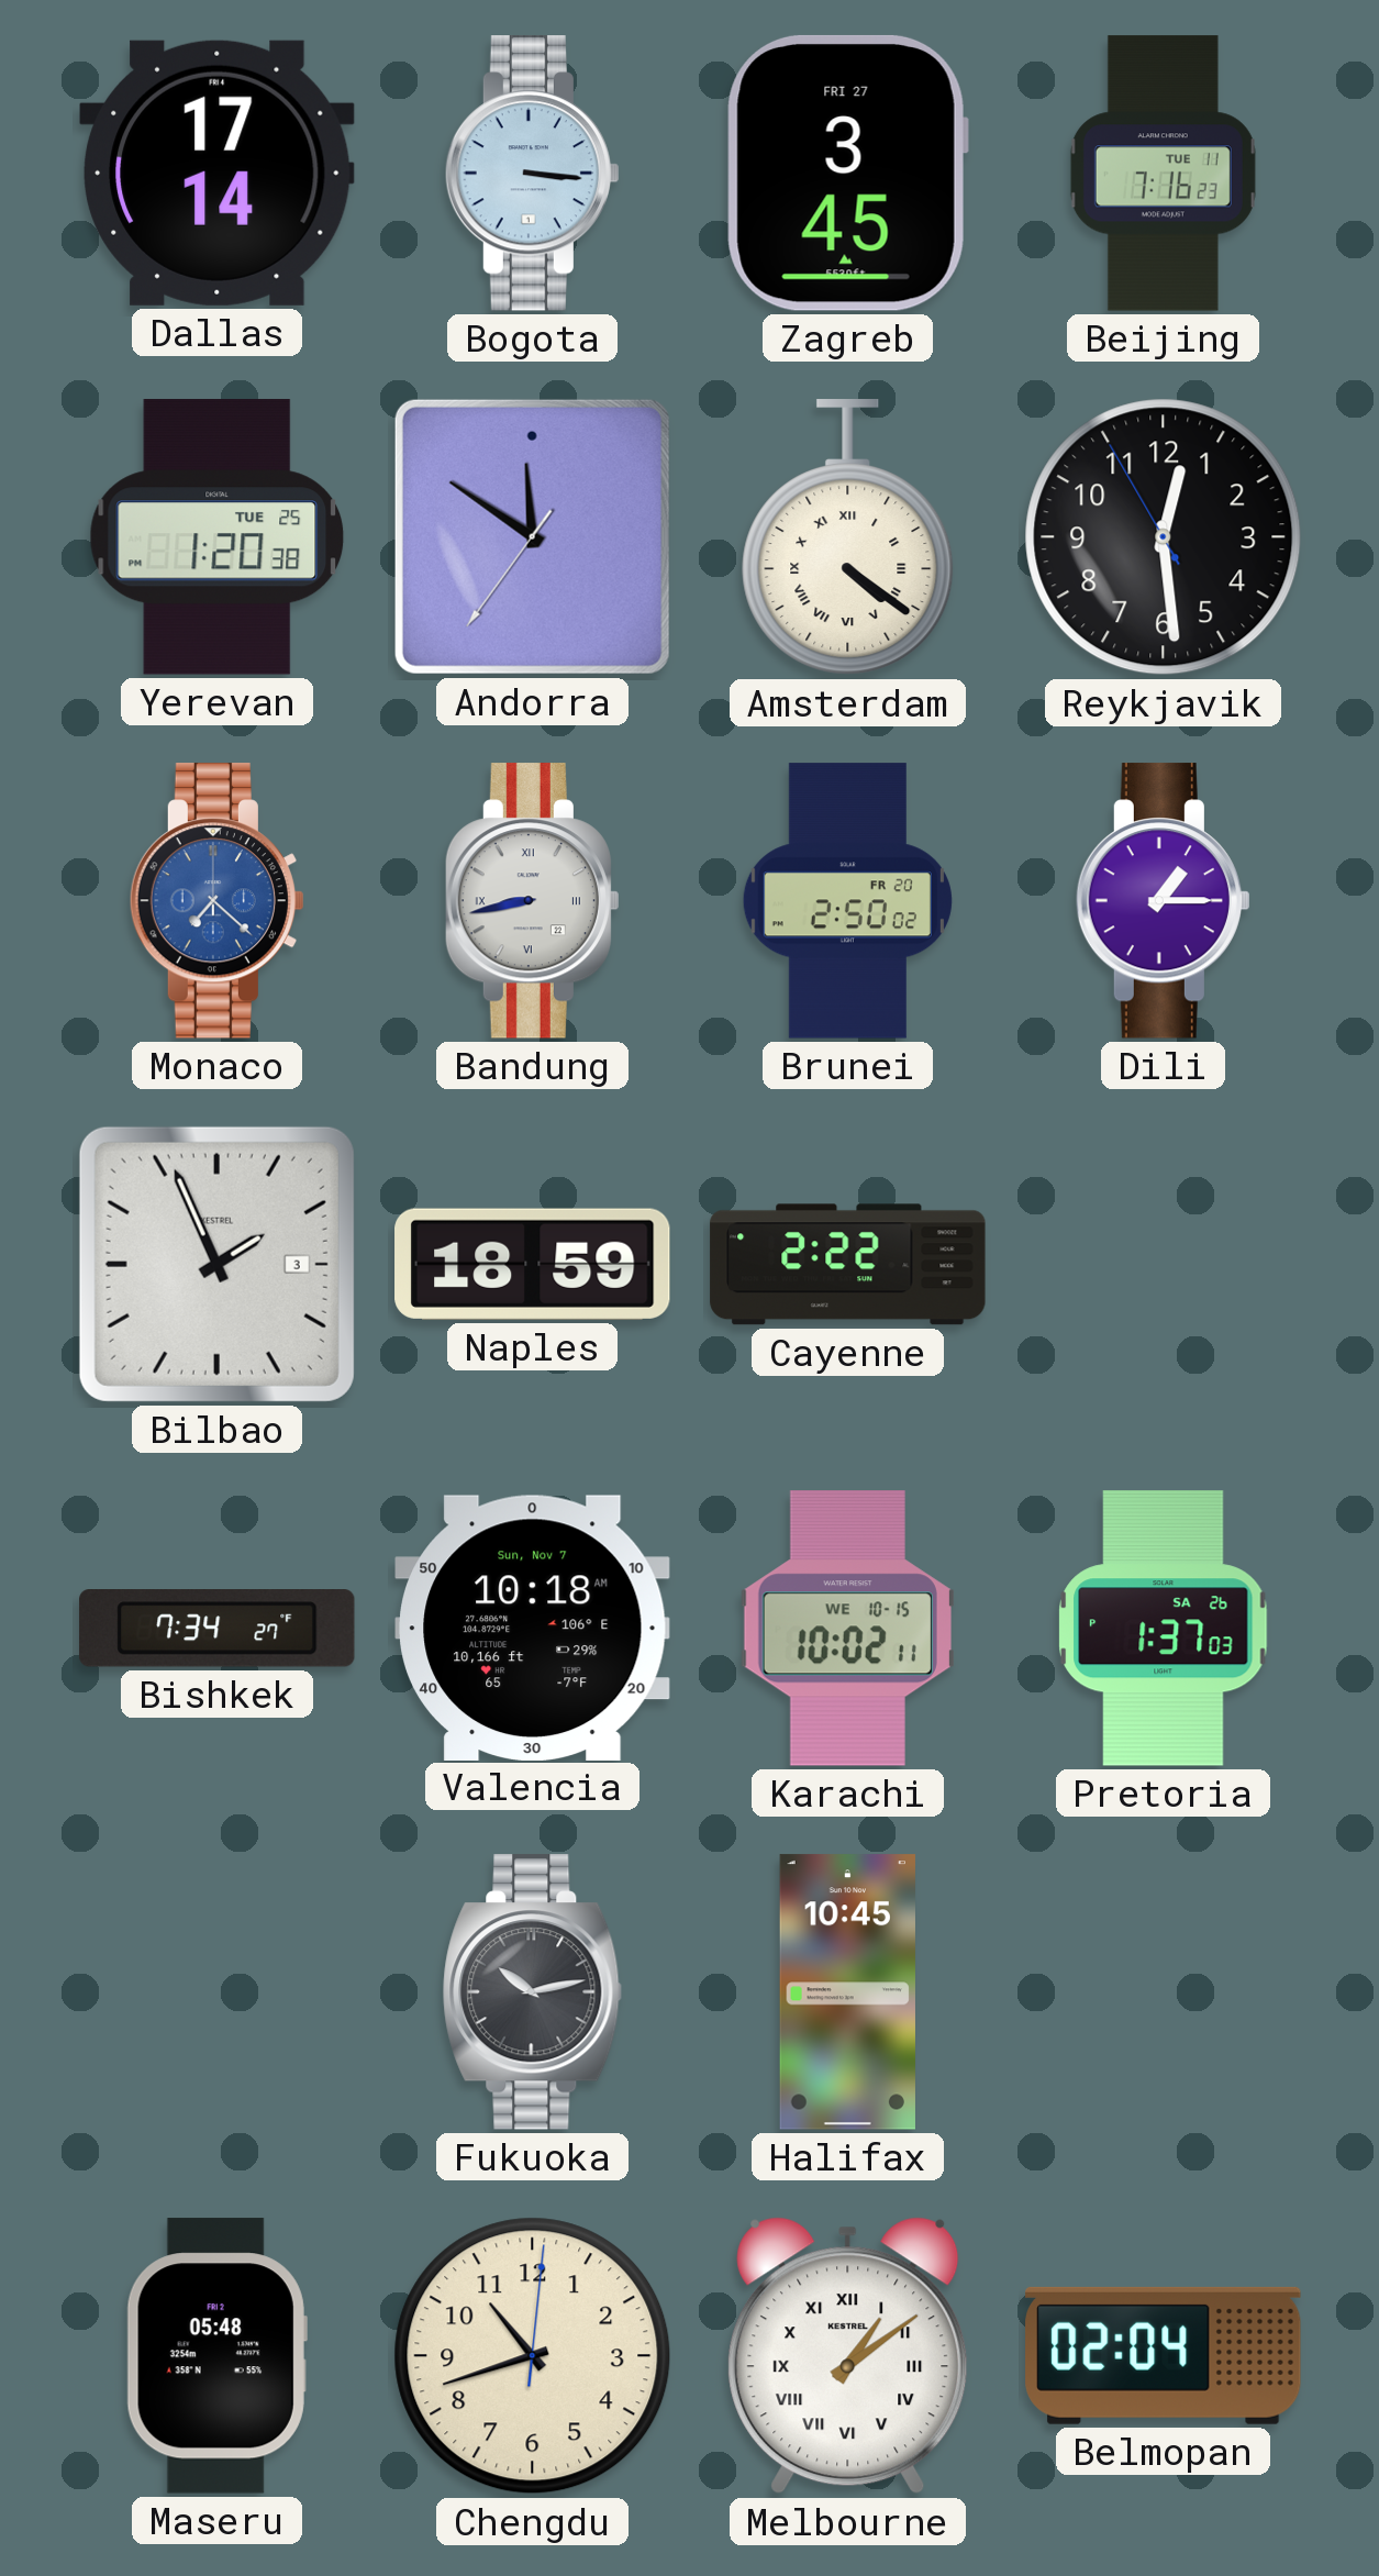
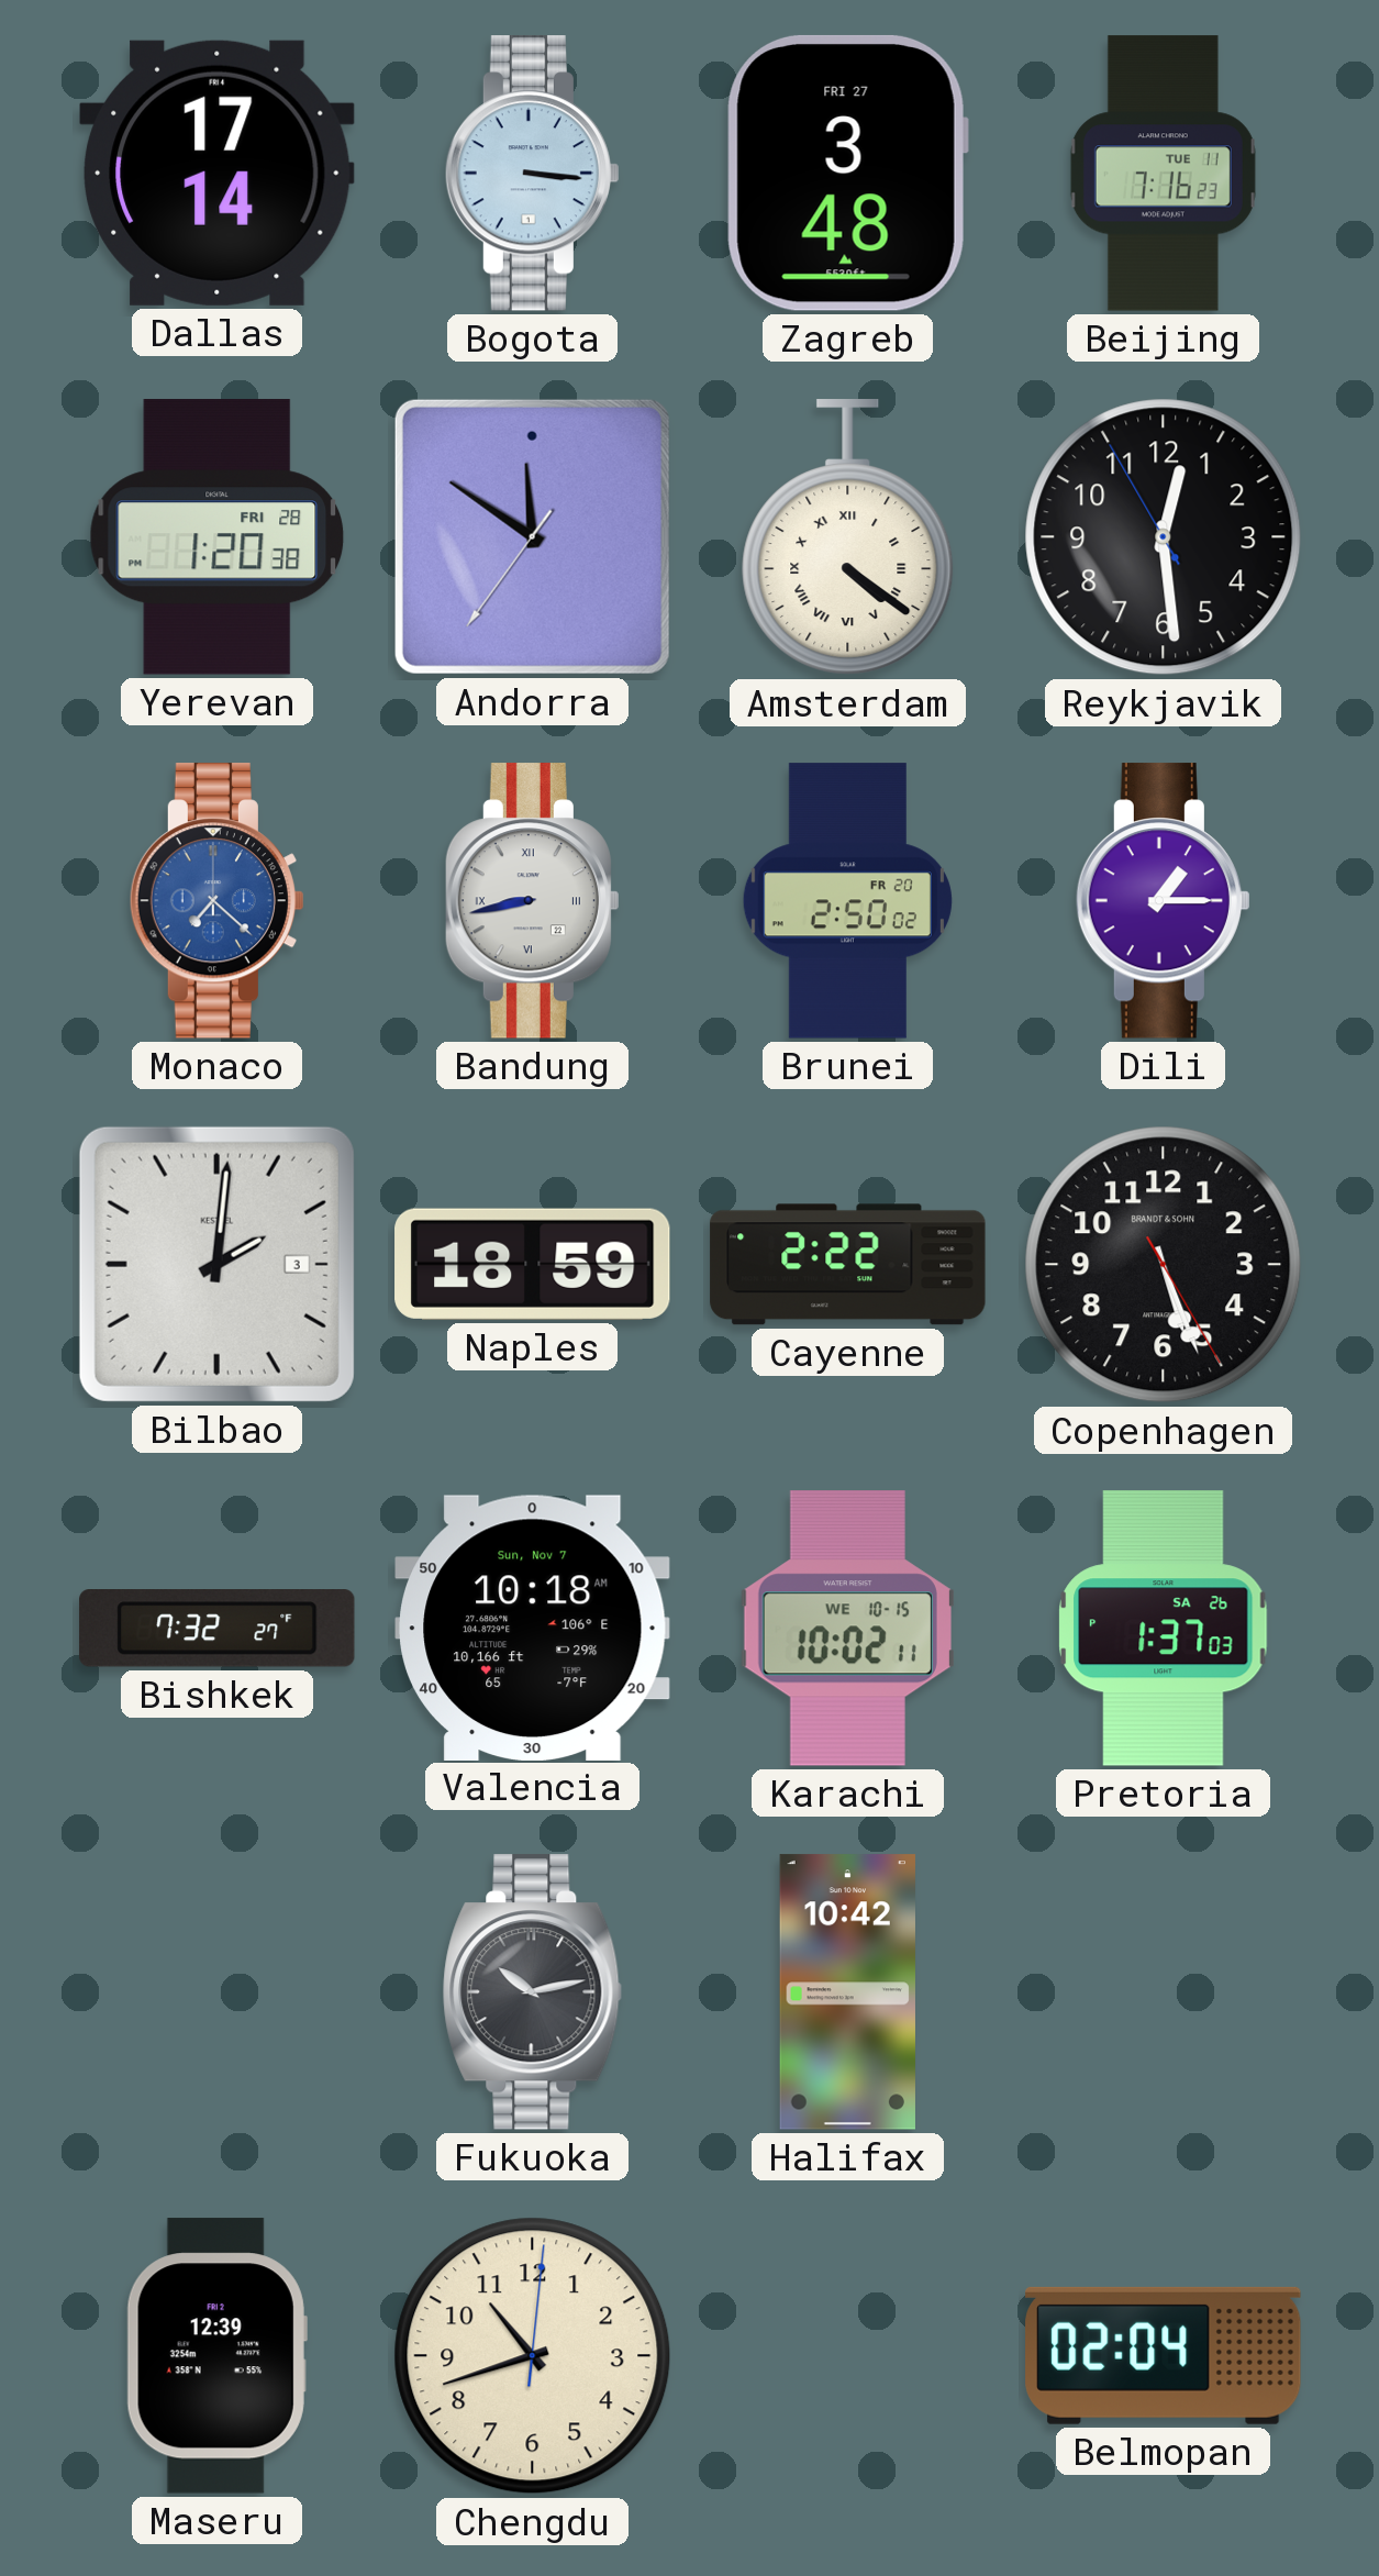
Zagreb: 3:45 -> 3:48
Yerevan date: TUE 25 -> FRI 28
Bilbao: 1:56 -> 2:01
Copenhagen: none -> 5:26
Bishkek: 7:34 -> 7:32
Halifax: 10:45 -> 10:42
Maseru: 05:48 -> 12:39
Melbourne: 1:09 -> none
